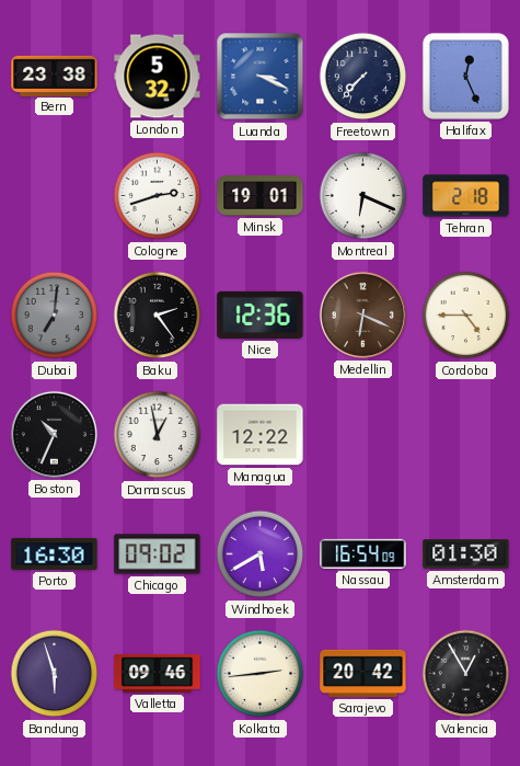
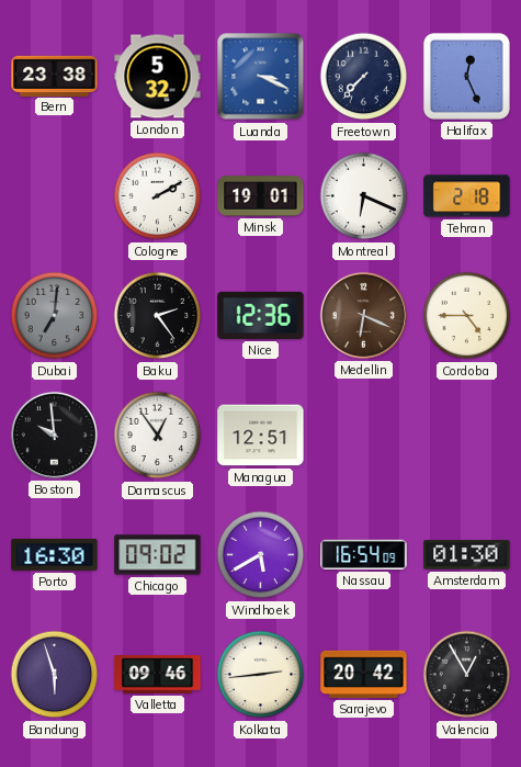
Cologne: 2:42 -> 2:10
Boston: 10:34 -> 9:59
Damascus: 12:58 -> 12:54
Managua: 12:22 -> 12:51
